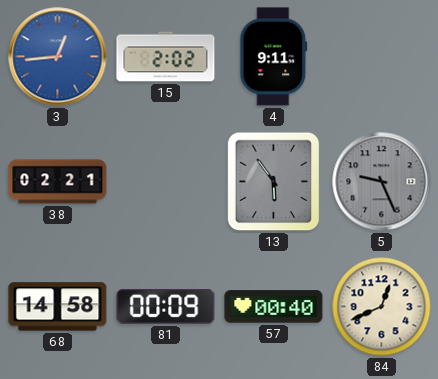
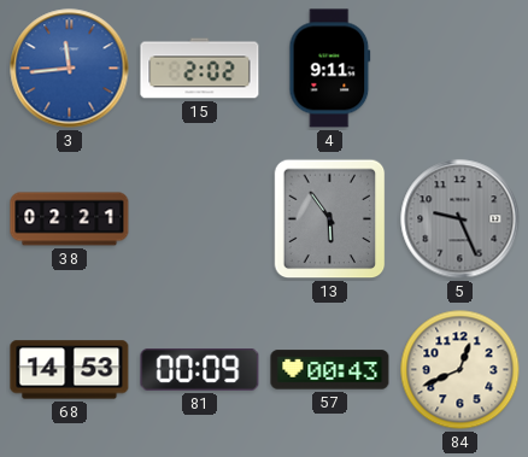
3: 12:44 -> 11:44
68: 14:58 -> 14:53
57: 00:40 -> 00:43
